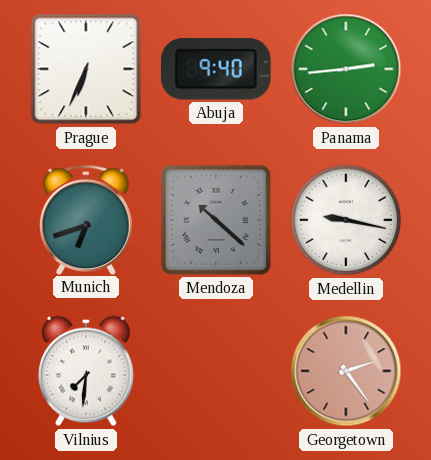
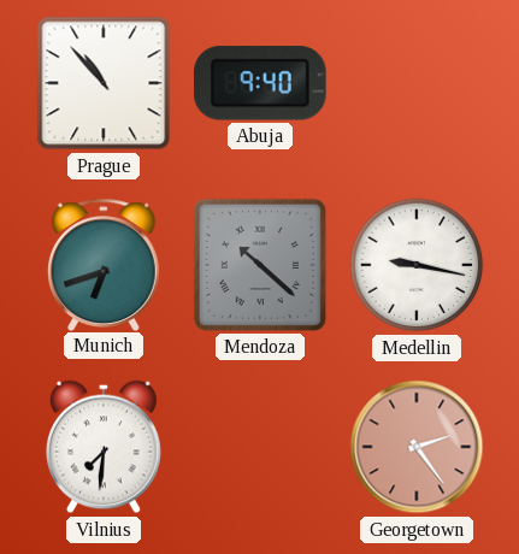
Prague: 6:34 -> 10:53
Panama: 2:44 -> none
